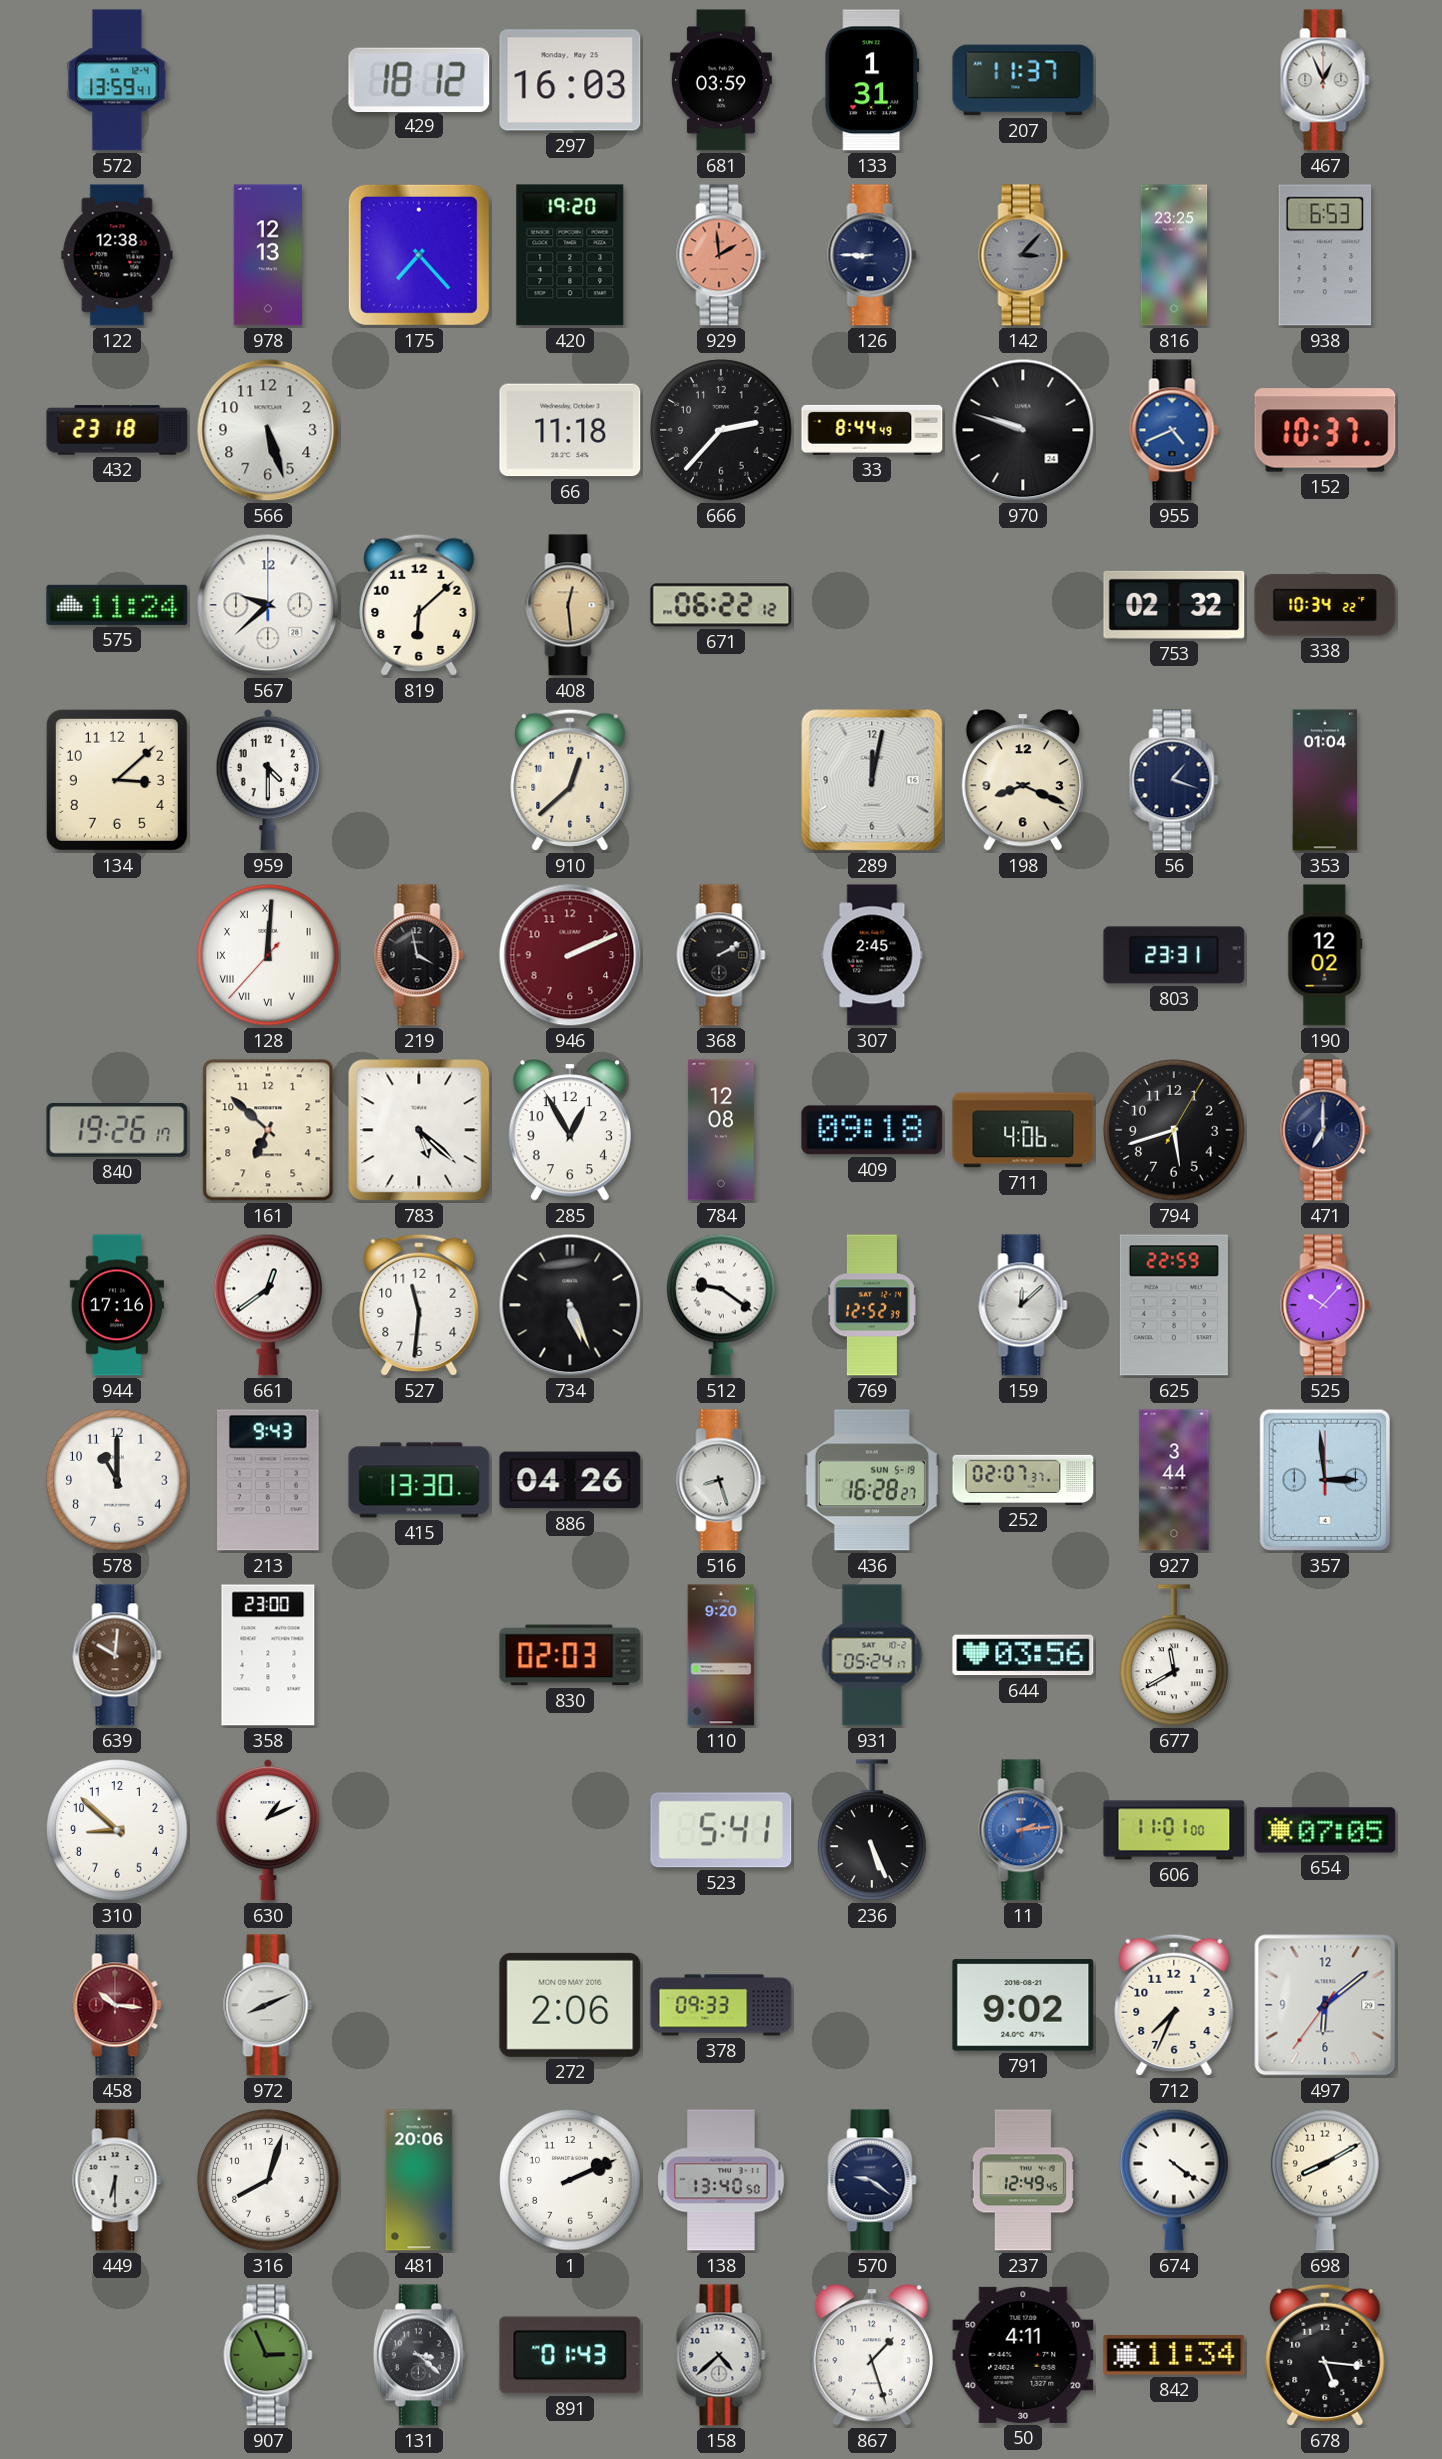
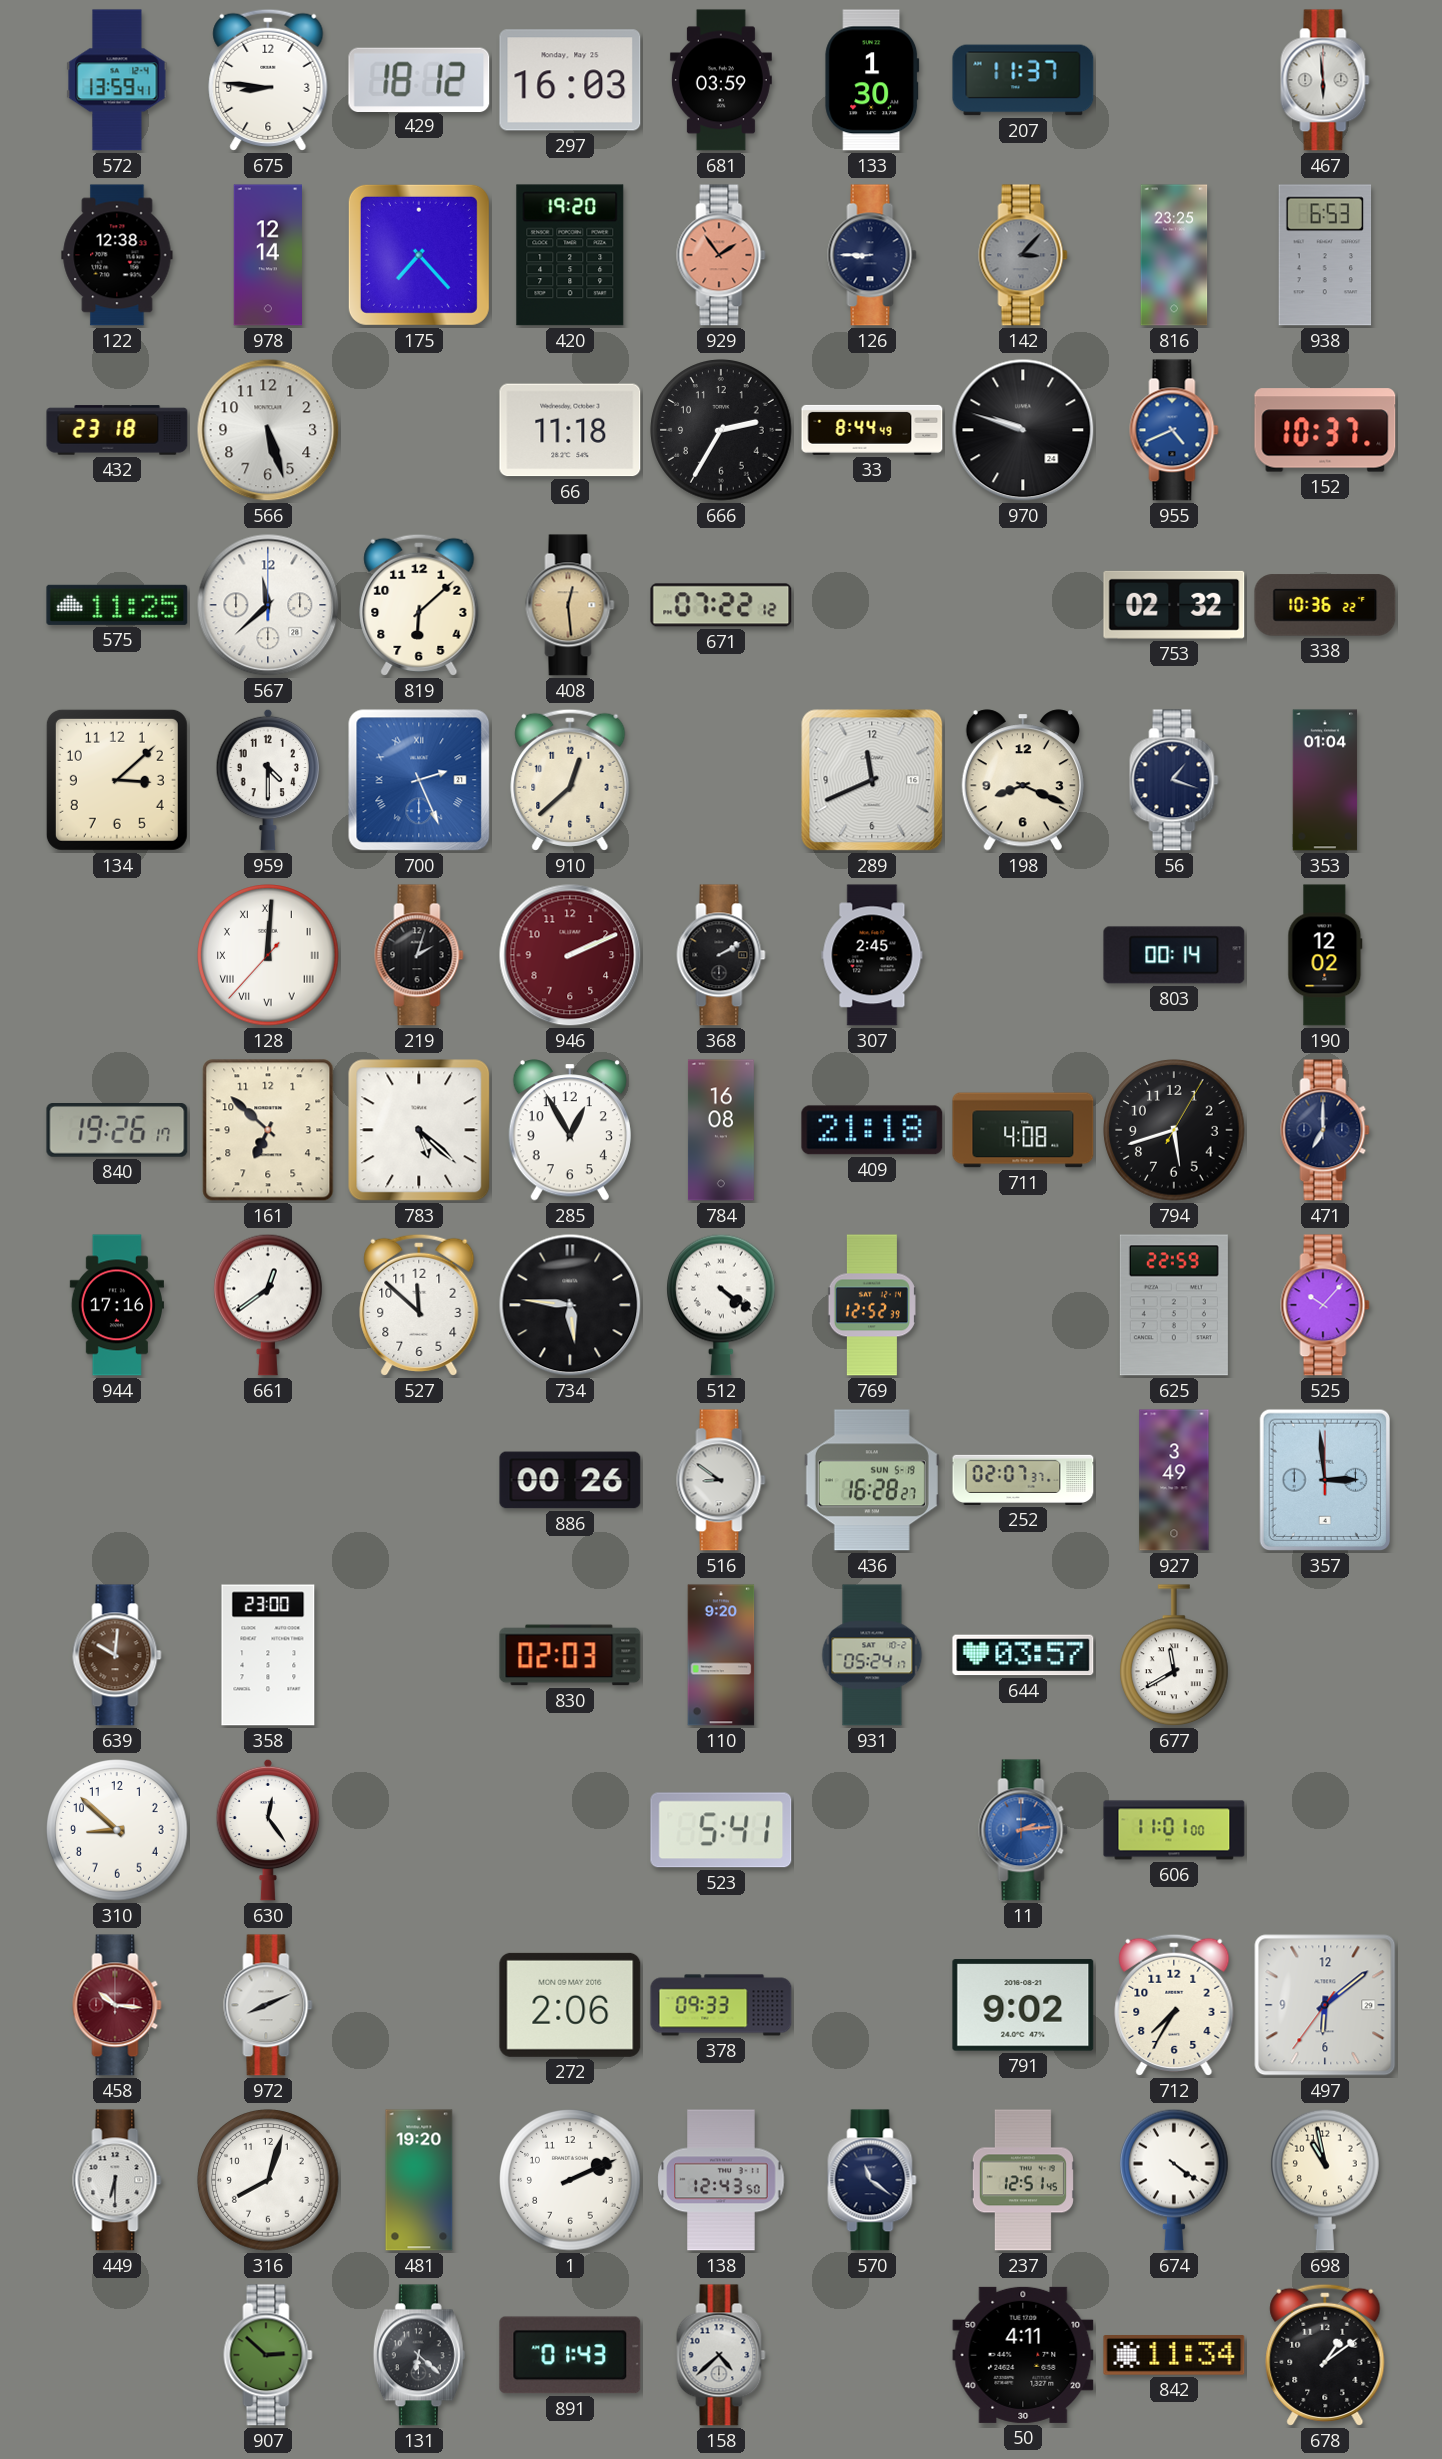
675: none -> 8:46
133: 1:31 -> 1:30
467: 12:56 -> 5:59
978: 12:13 -> 12:14
929: 1:59 -> 1:54
666: 2:37 -> 2:35
575: 11:24 -> 11:25
567: 9:38 -> 11:38
671: 06:22 -> 07:22
338: 10:34 -> 10:36
700: none -> 2:26
289: 12:02 -> 11:41
219: 3:58 -> 2:03
803: 23:31 -> 00:14
784: 12:08 -> 16:08
409: 09:18 -> 21:18
711: 4:06 -> 4:08
527: 11:31 -> 11:52
734: 5:26 -> 5:46
512: 9:21 -> 4:21
159: 12:08 -> none
578: 11:00 -> none
213: 9:43 -> none
415: 13:30 -> none
886: 04:26 -> 00:26
516: 8:27 -> 8:51
927: 3:44 -> 3:49
644: 03:56 -> 03:57
630: 1:11 -> 12:24
236: 5:26 -> none
654: 07:05 -> none
712: 7:34 -> 7:35
481: 20:06 -> 19:20
138: 13:40 -> 12:43
570: 9:21 -> 11:21
237: 12:49 -> 12:51
698: 8:10 -> 10:58
907: 2:56 -> 2:52
131: 3:22 -> 6:22
867: 1:27 -> none
678: 5:16 -> 1:09
